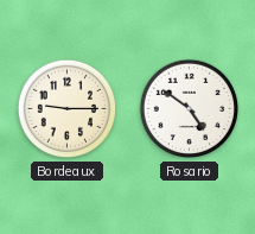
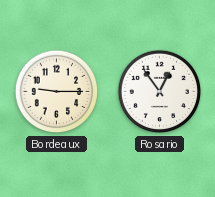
Rosario: 4:51 -> 12:54
